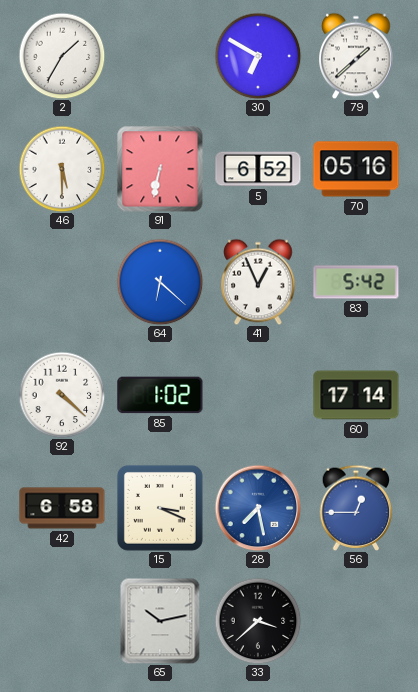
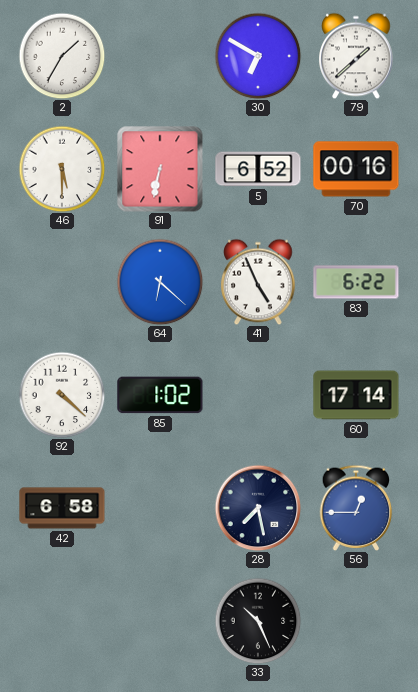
70: 05:16 -> 00:16
41: 12:56 -> 4:56
83: 5:42 -> 6:22
15: 3:19 -> none
28 dial: blue -> navy
65: 10:13 -> none
33: 3:38 -> 10:26
